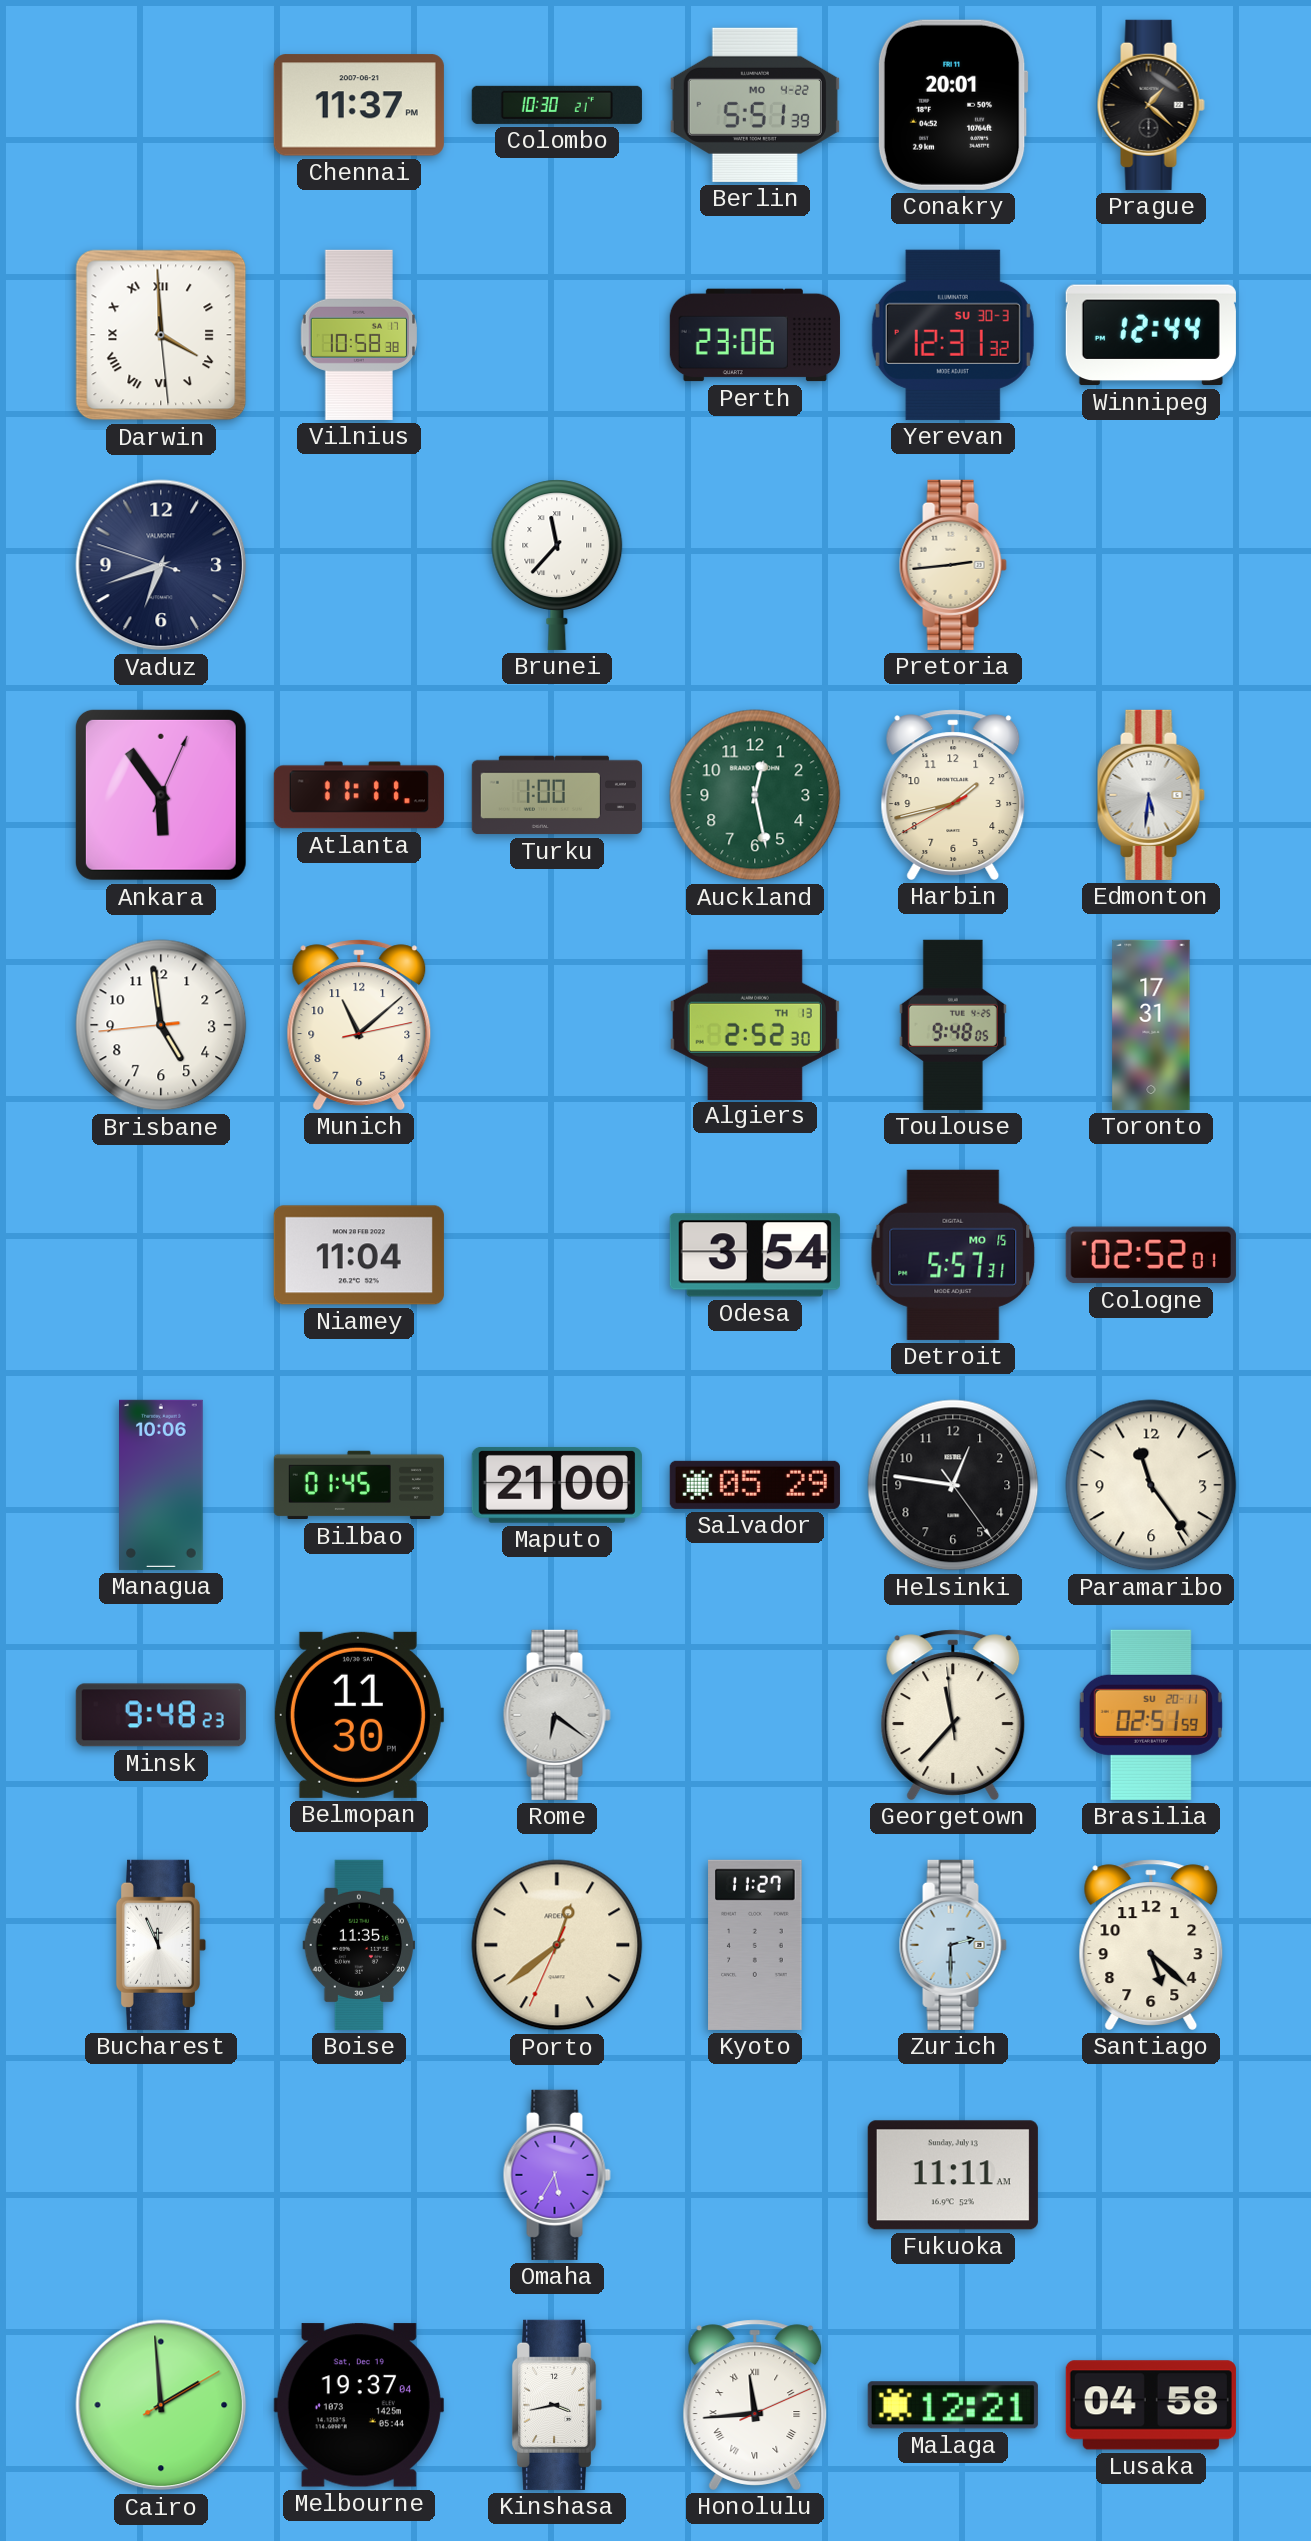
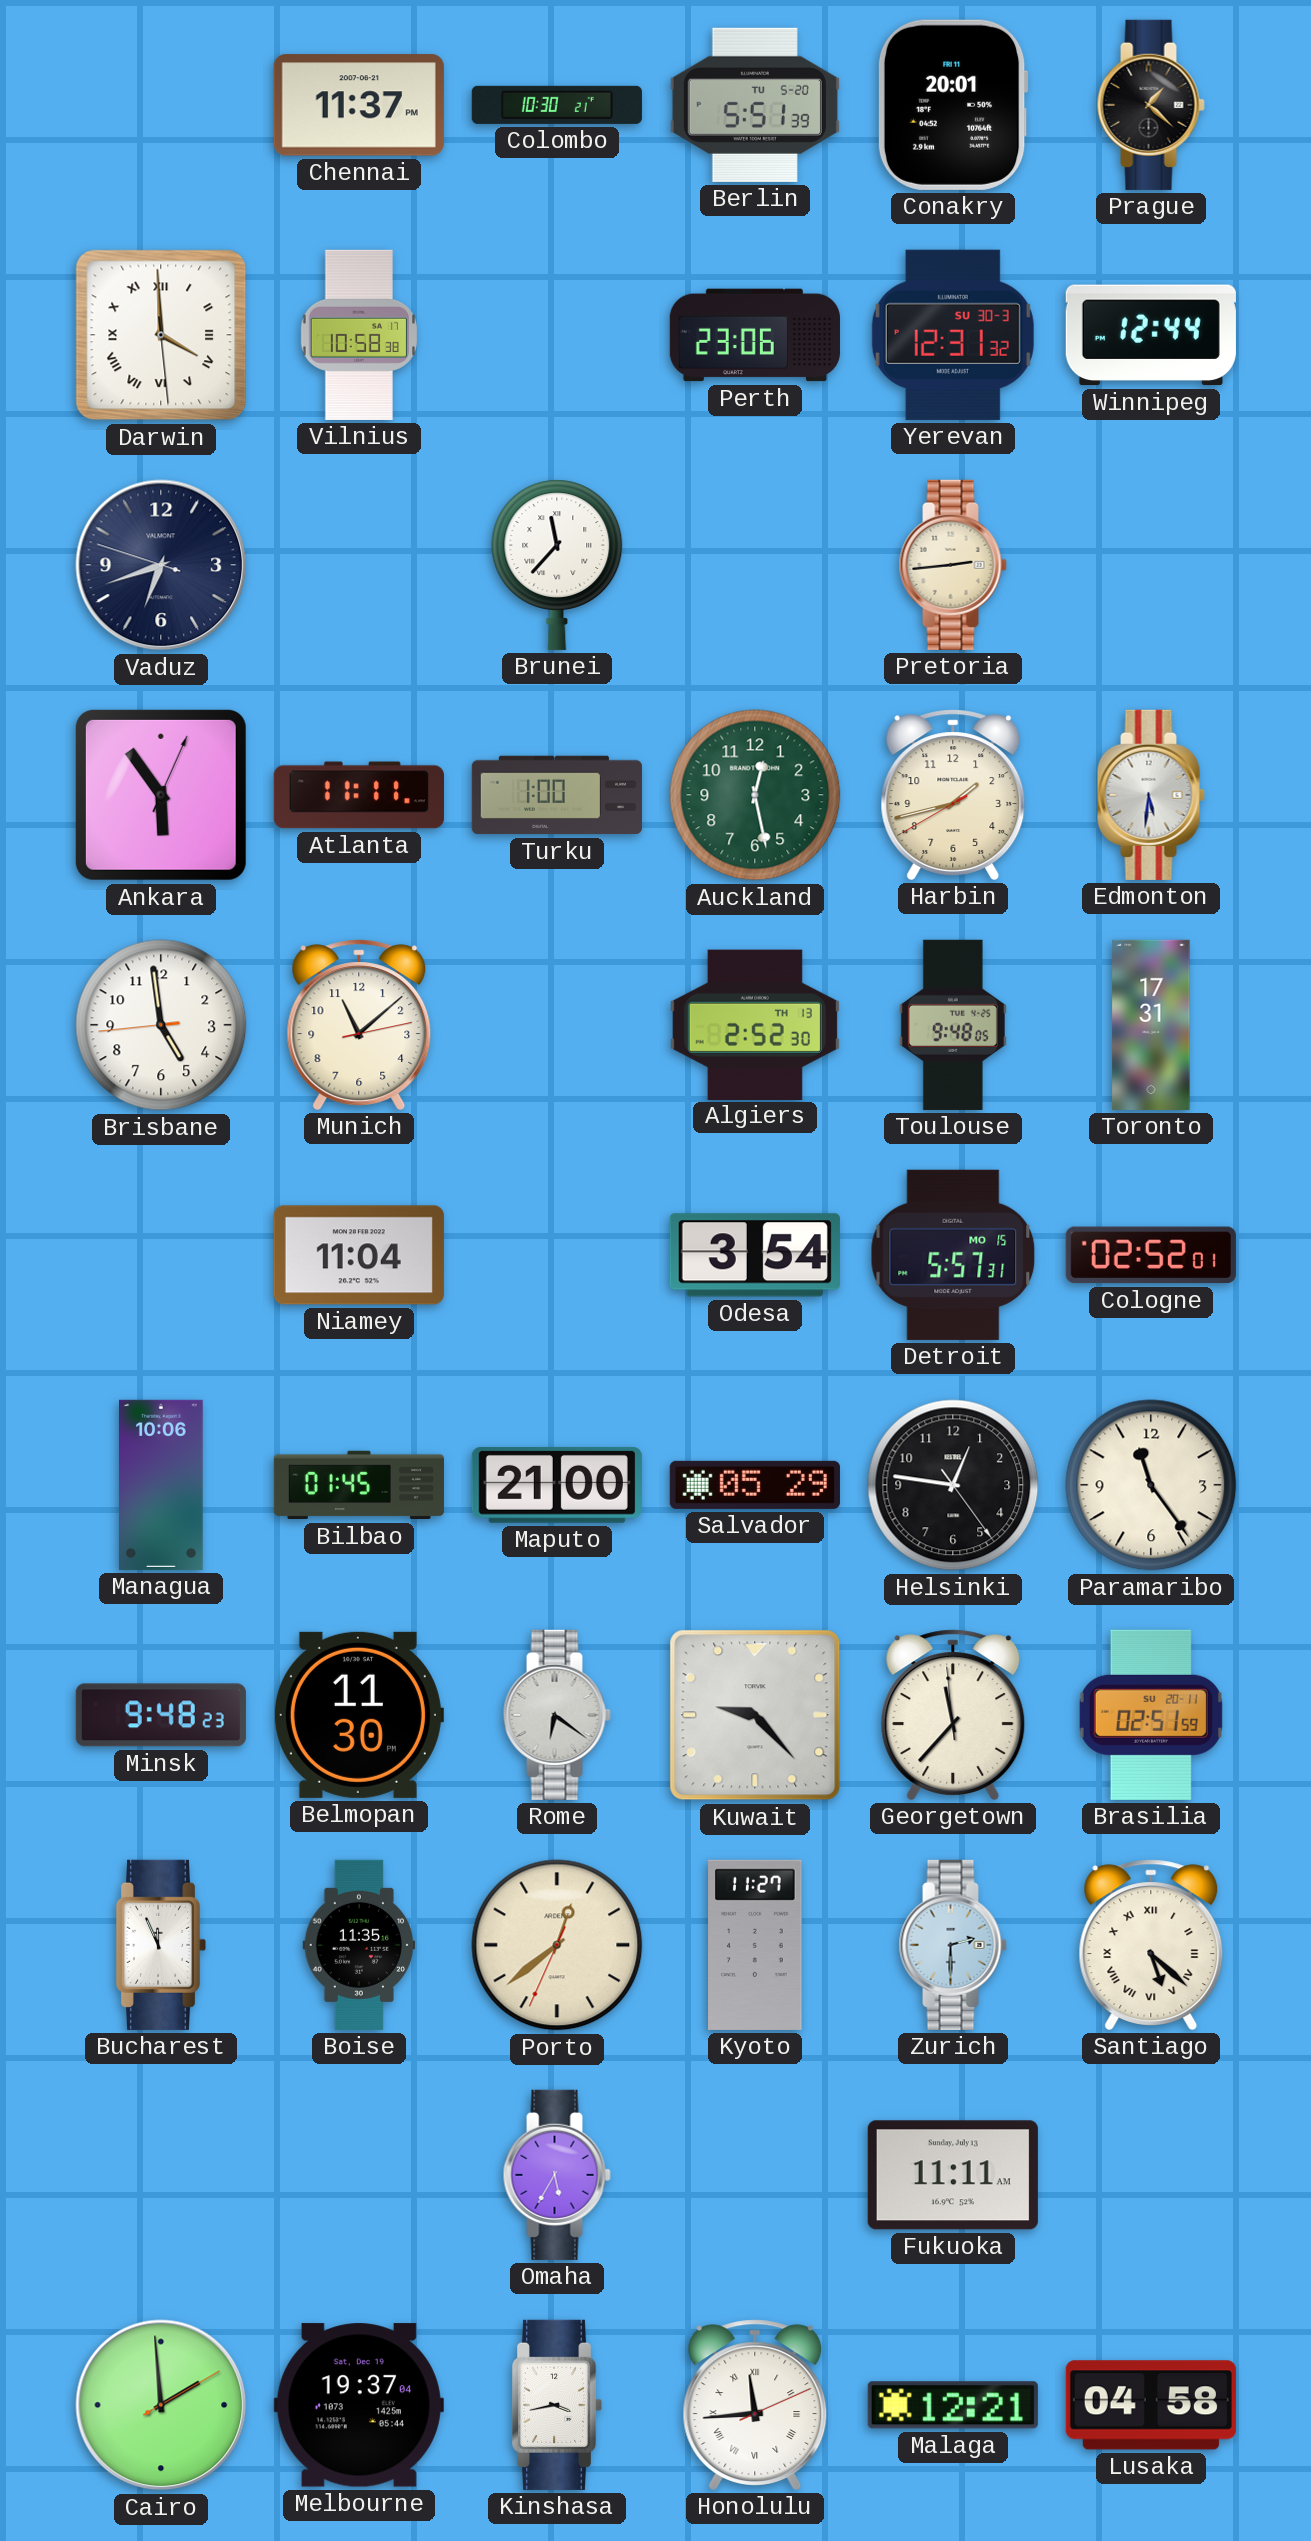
Berlin date: MO 4-22 -> TU 5-20
Kuwait: none -> 9:23
Santiago numerals: Arabic -> Roman
